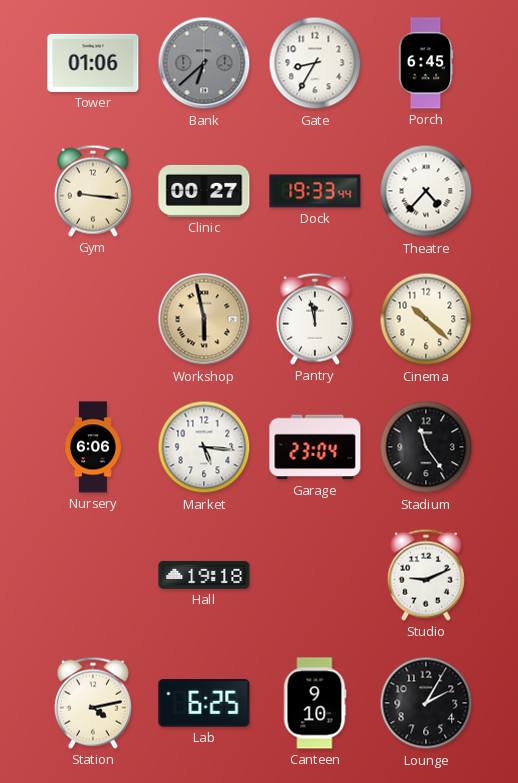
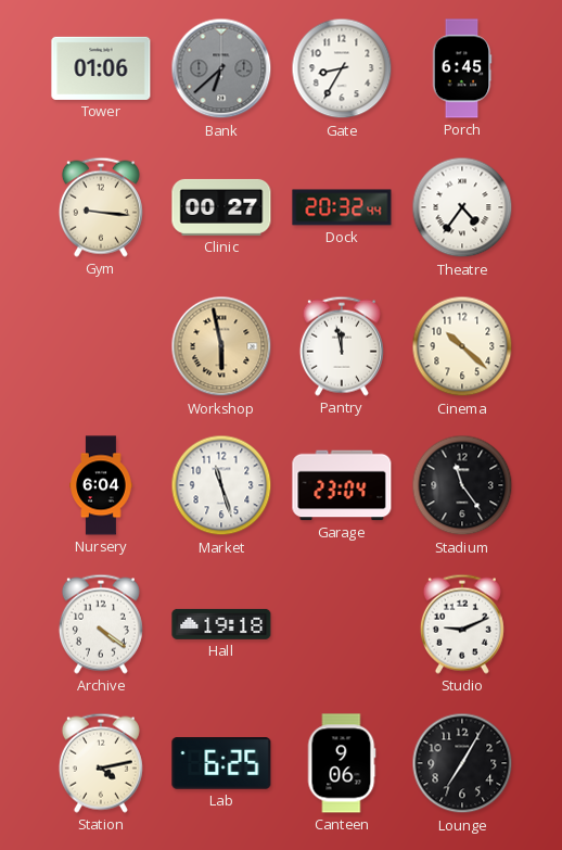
Dock: 19:33 -> 20:32
Theatre: 4:37 -> 4:36
Nursery: 6:06 -> 6:04
Market: 5:16 -> 11:27
Archive: none -> 4:21
Canteen: 9:10 -> 9:06
Lounge: 2:05 -> 7:05
